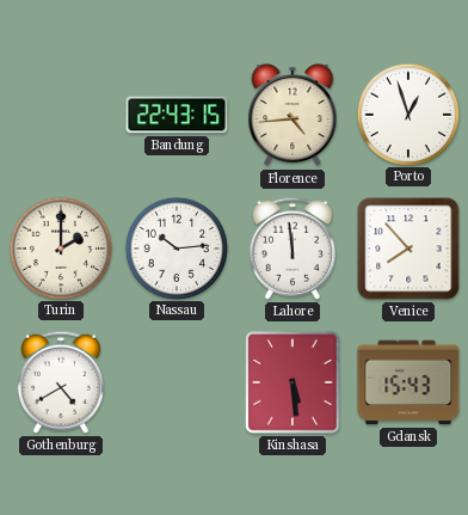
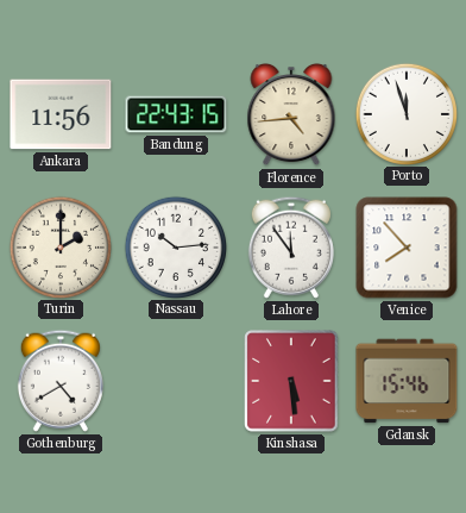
Ankara: none -> 11:56
Porto: 12:57 -> 11:57
Lahore: 11:59 -> 11:54
Gdansk: 15:43 -> 15:46
